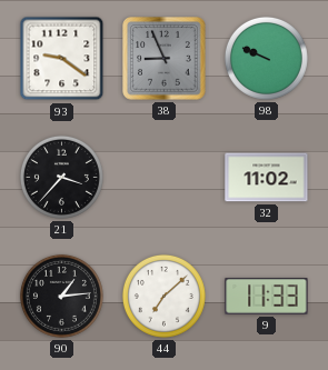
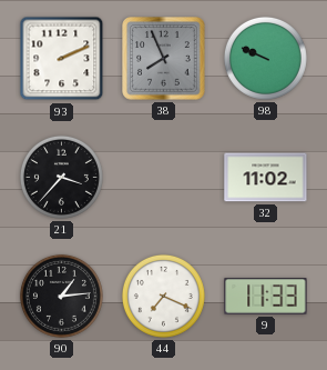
93: 9:21 -> 2:11
38: 8:56 -> 7:56
44: 7:08 -> 7:19
